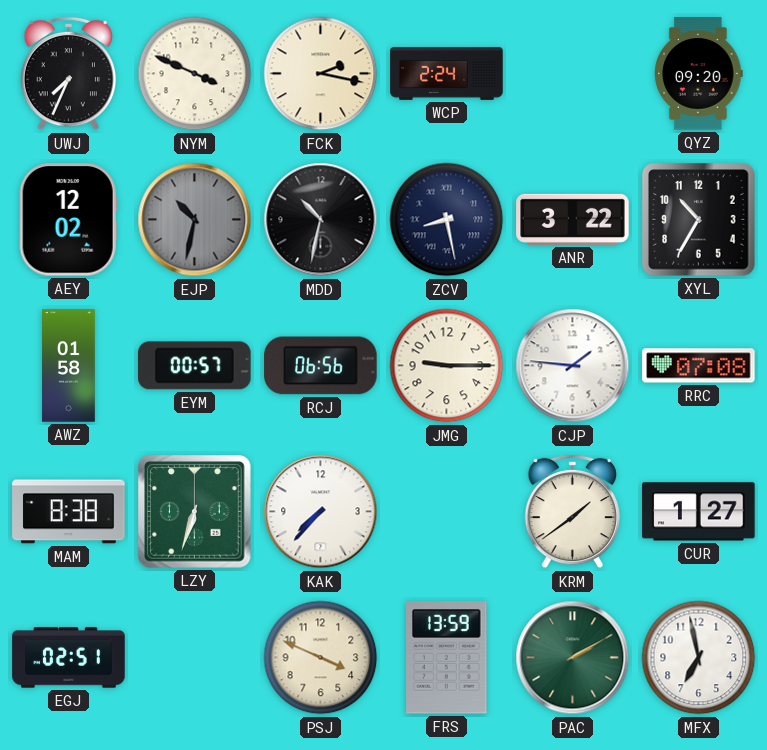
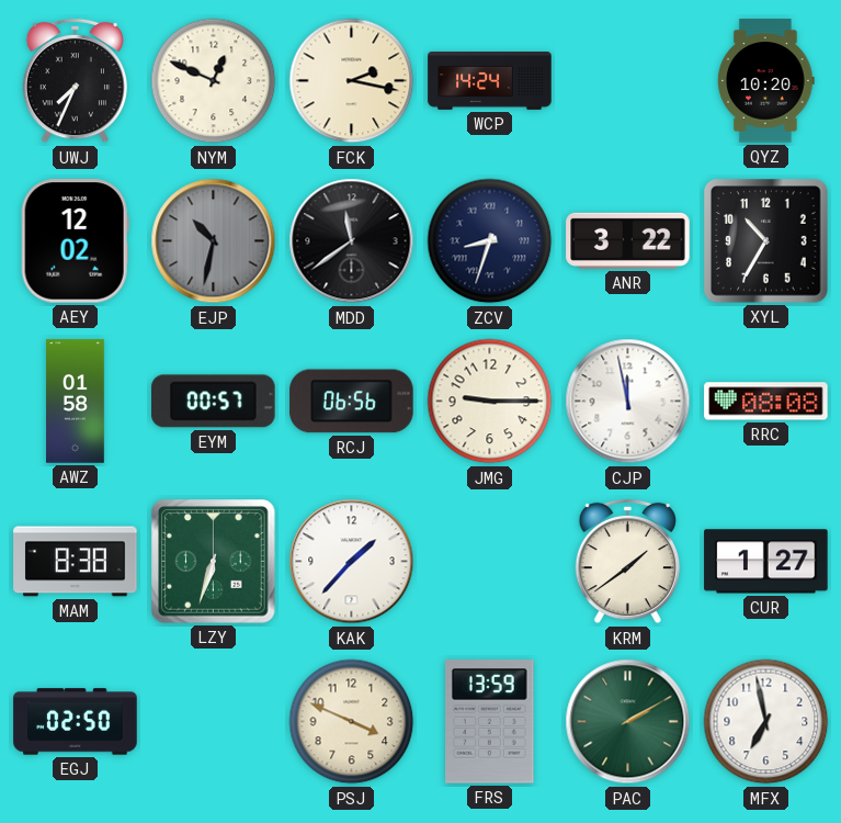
NYM: 3:49 -> 12:49
WCP: 2:24 -> 14:24
QYZ: 09:20 -> 10:20
MDD: 10:32 -> 11:39
ZCV: 8:28 -> 8:33
CJP: 1:46 -> 11:58
RRC: 07:08 -> 08:08
KAK: 7:37 -> 1:37
EGJ: 02:51 -> 02:50
